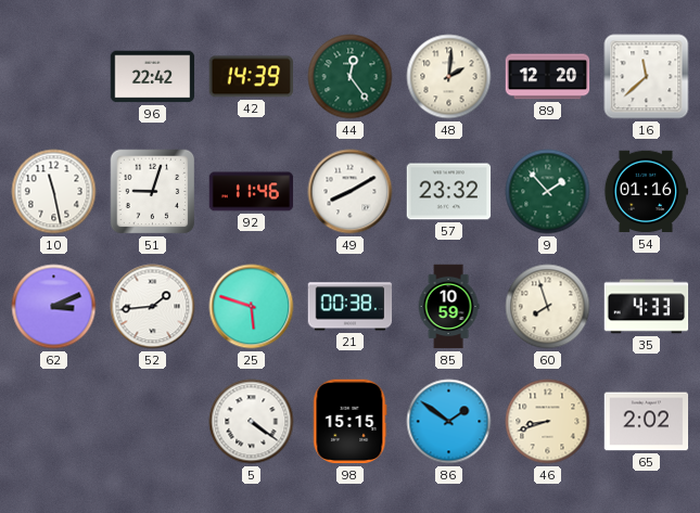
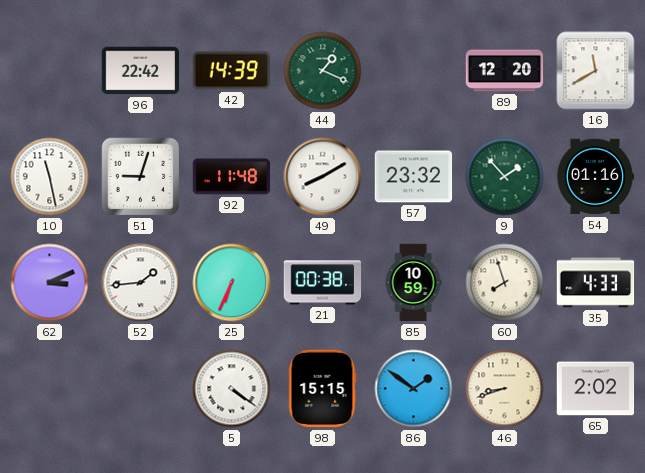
44: 12:24 -> 1:19
48: 2:01 -> none
16: 11:38 -> 11:40
92: 11:46 -> 11:48
25: 5:48 -> 6:34
